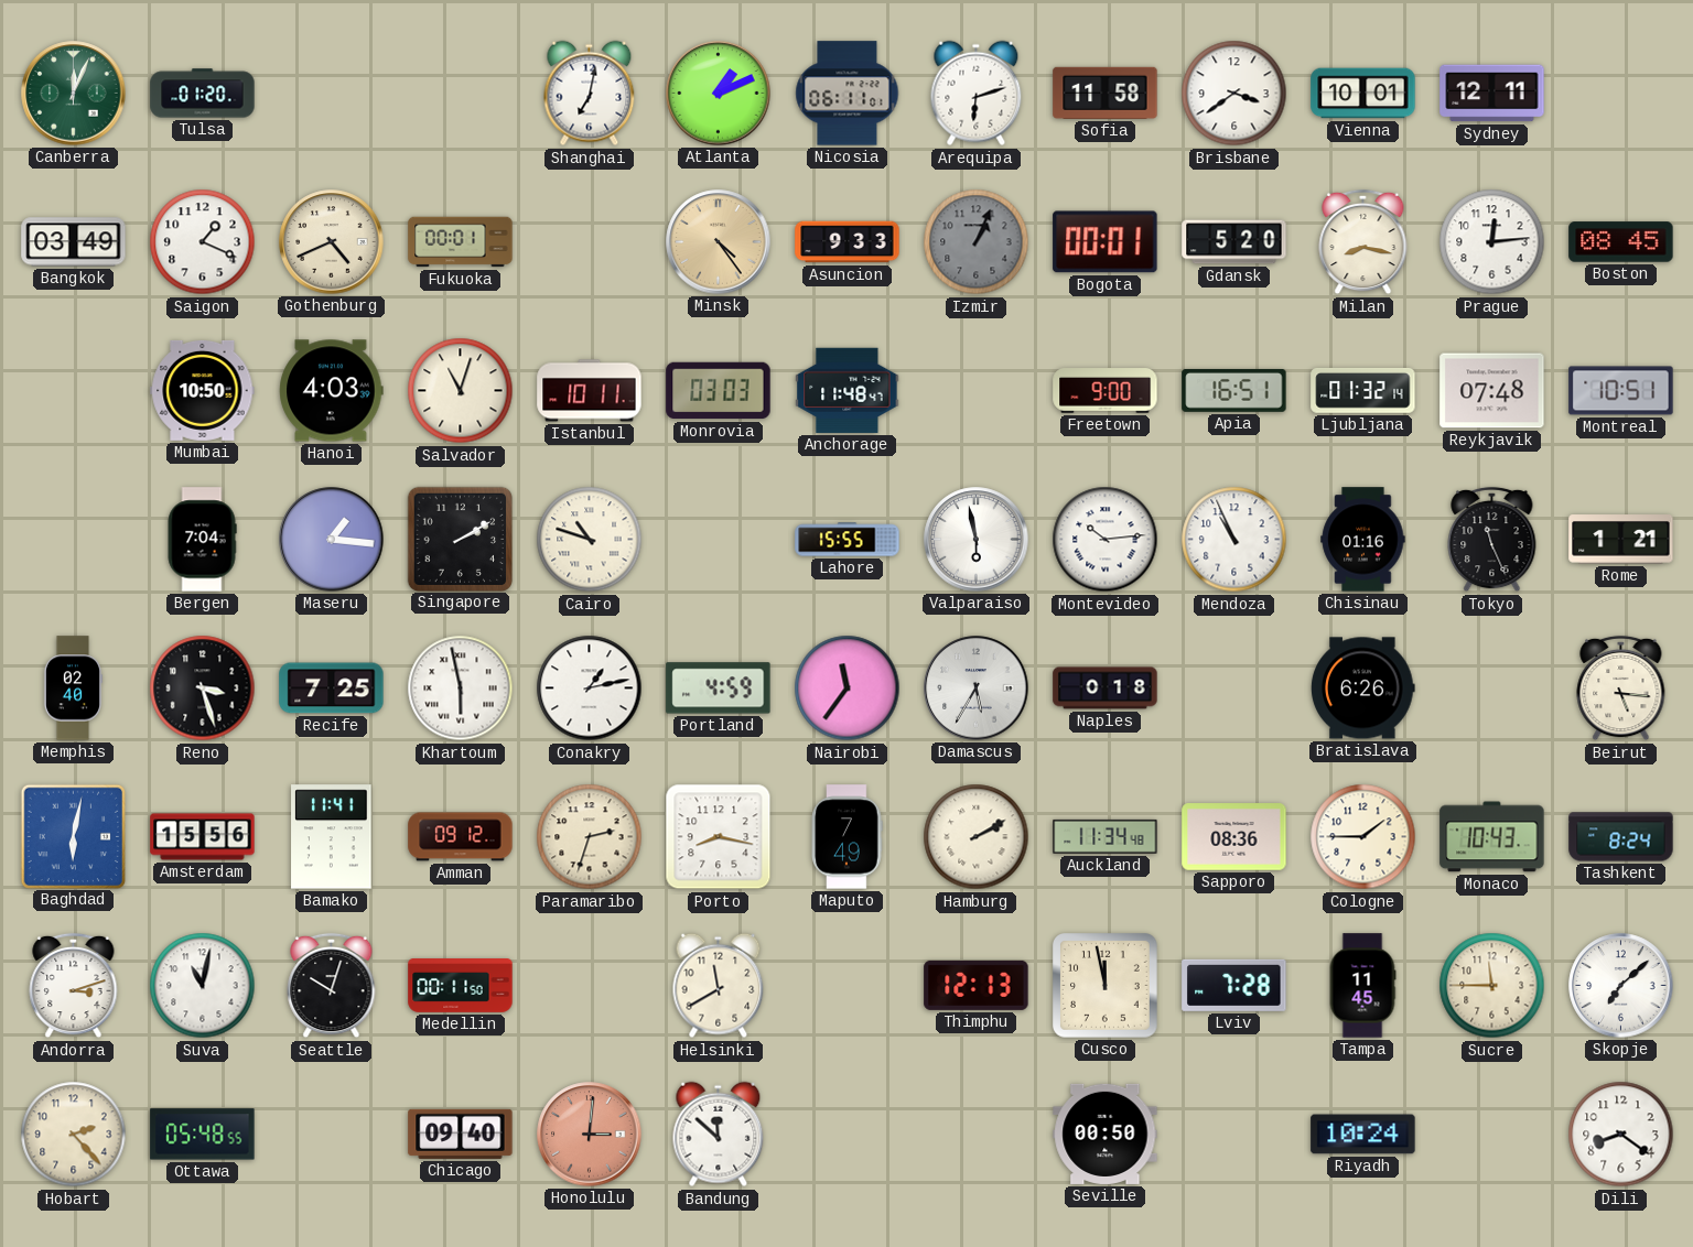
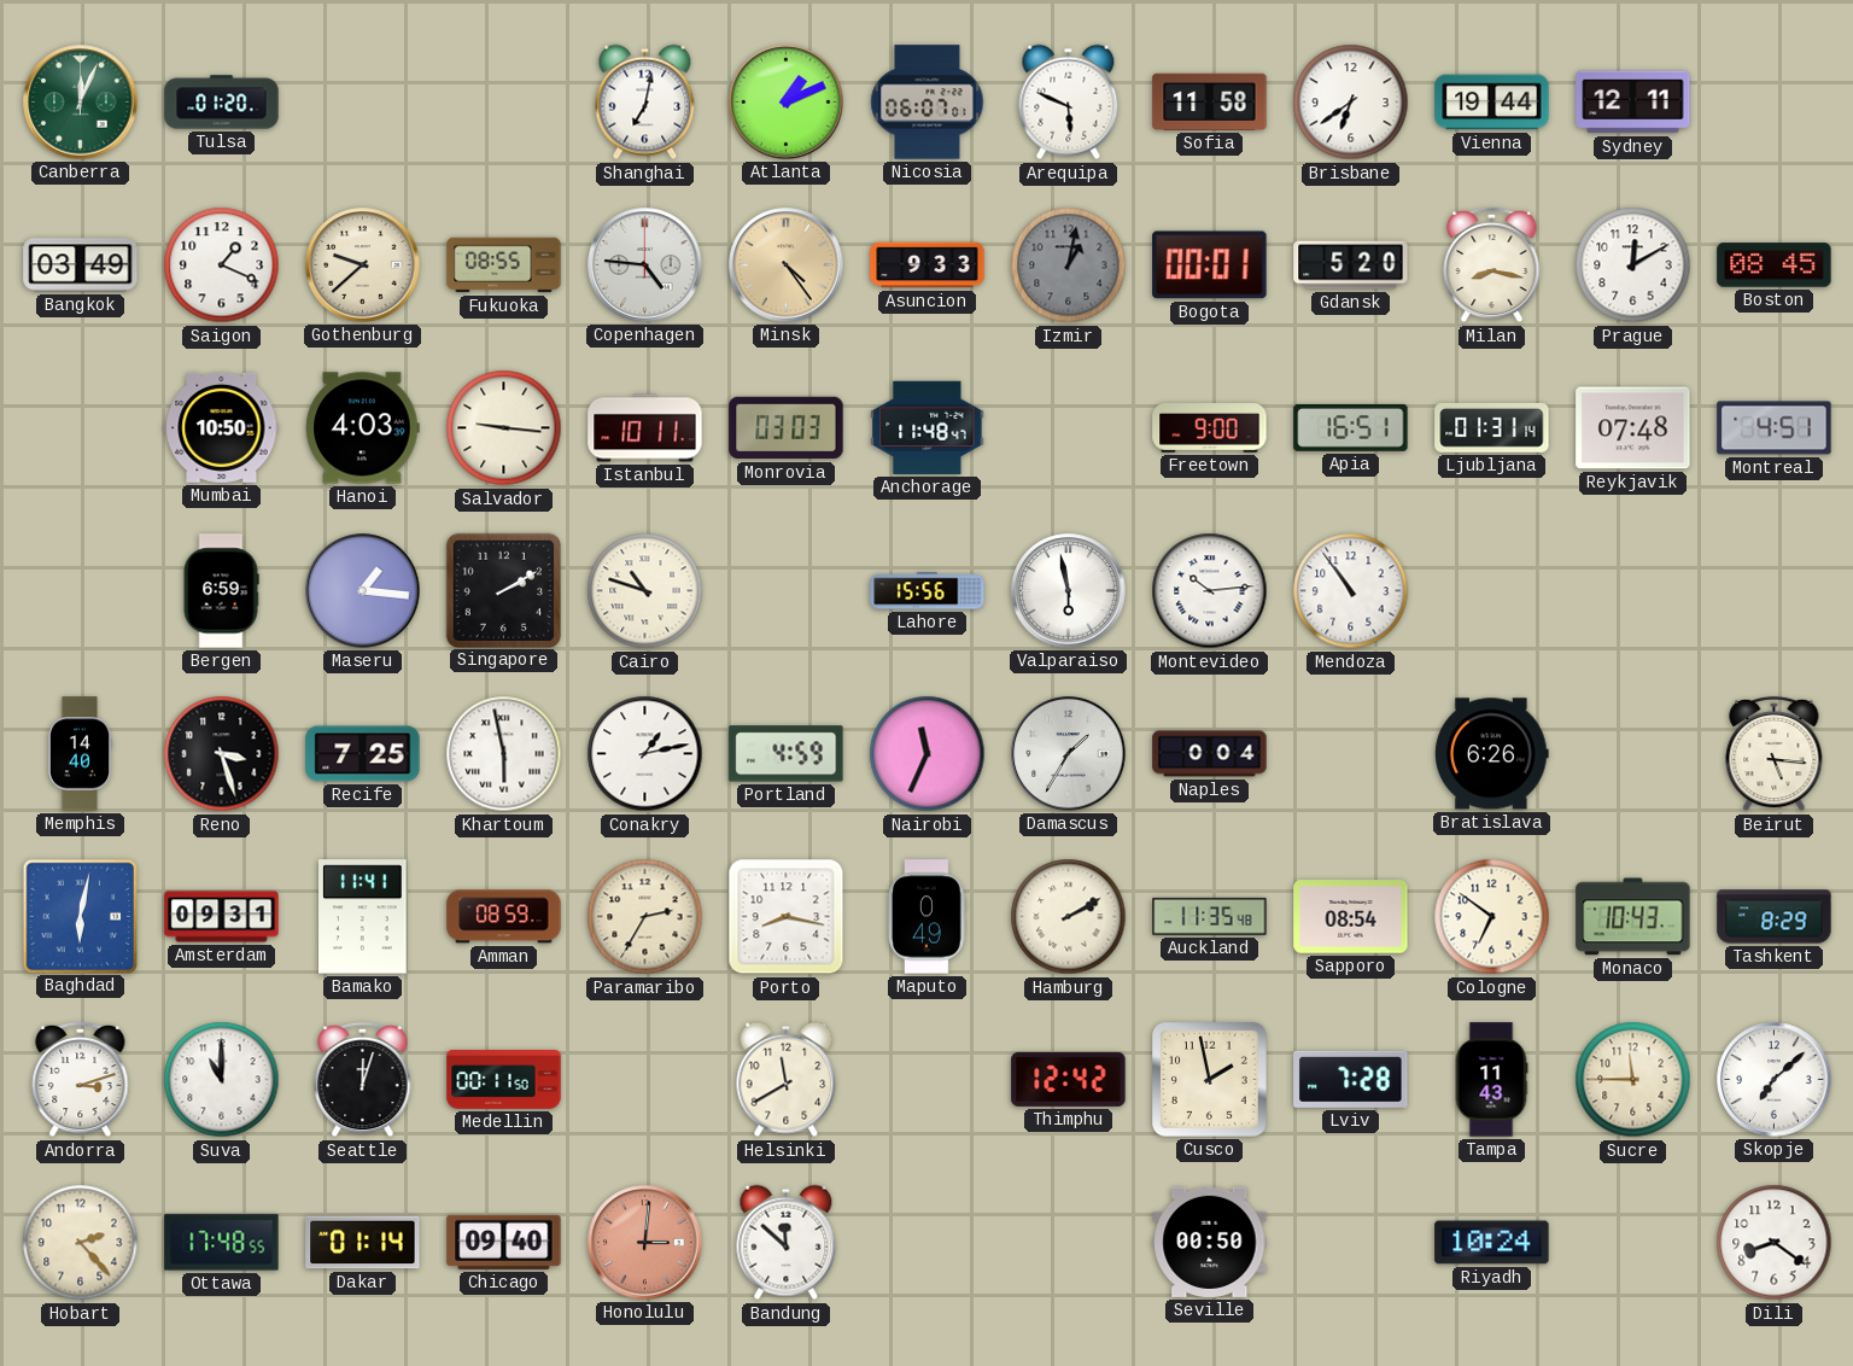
Nicosia: 06:11 -> 06:07
Arequipa: 6:12 -> 5:49
Brisbane: 3:39 -> 6:39
Vienna: 10:01 -> 19:44
Gothenburg: 4:41 -> 9:38
Fukuoka: 00:01 -> 08:55
Copenhagen: none -> 4:46
Izmir: 1:04 -> 1:02
Prague: 12:14 -> 12:10
Salvador: 11:03 -> 9:16
Ljubljana: 01:32 -> 01:31
Montreal: 10:51 -> 4:51
Bergen: 7:04 -> 6:59
Lahore: 15:55 -> 15:56
Mendoza: 10:56 -> 10:54
Chisinau: 01:16 -> none
Tokyo: 11:26 -> none
Rome: 1:21 -> none
Memphis: 02:40 -> 14:40
Nairobi: 11:36 -> 11:34
Damascus: 5:35 -> 1:35
Naples: 0:18 -> 0:04
Amsterdam: 15:56 -> 09:31
Amman: 09:12 -> 08:59
Paramaribo: 2:33 -> 2:35
Maputo: 7:49 -> 0:49
Auckland: 11:34 -> 11:35
Sapporo: 08:36 -> 08:54
Cologne: 1:45 -> 6:51
Tashkent: 8:24 -> 8:29
Suva: 11:02 -> 11:00
Seattle: 10:03 -> 12:03
Thimphu: 12:13 -> 12:42
Cusco: 11:58 -> 1:58
Tampa: 11:45 -> 11:43
Ottawa: 05:48 -> 17:48
Dakar: none -> 01:14
